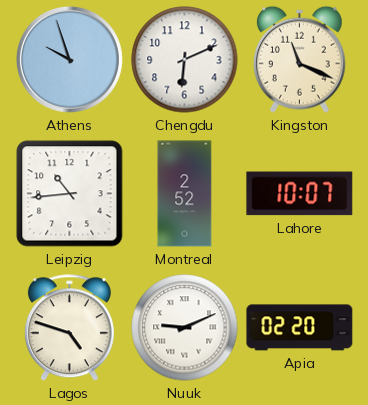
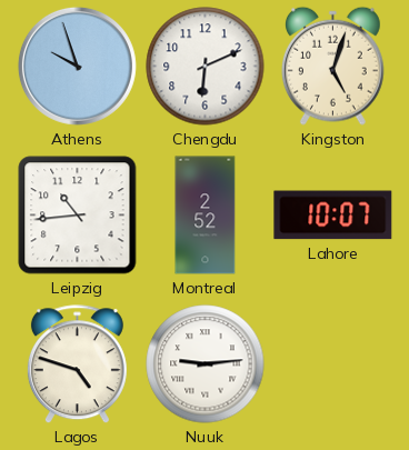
Kingston: 11:19 -> 5:03
Nuuk: 9:11 -> 9:14
Apia: 02:20 -> none
